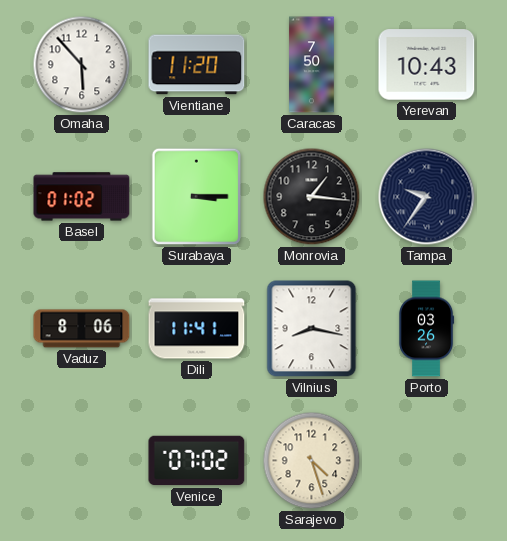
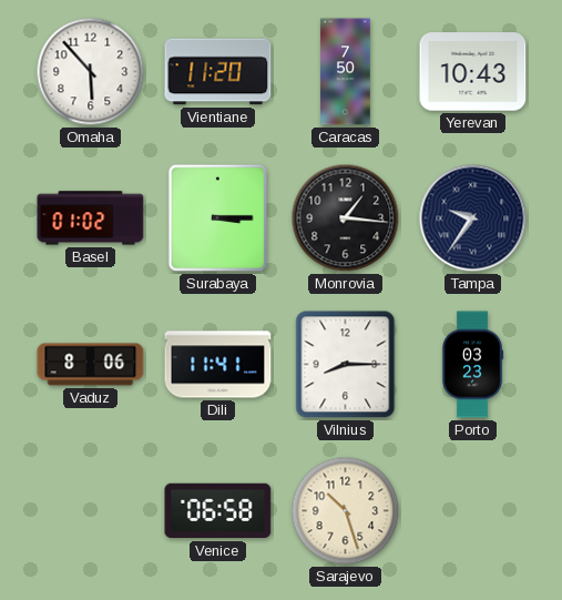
Vilnius: 8:17 -> 8:15
Porto: 03:26 -> 03:23
Venice: 07:02 -> 06:58
Sarajevo: 4:27 -> 10:27
